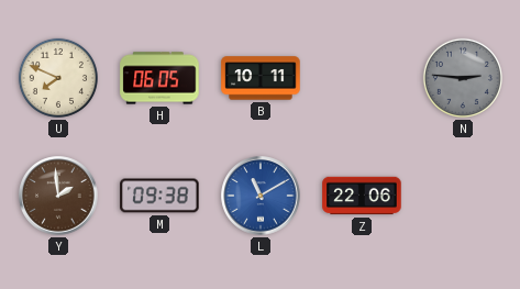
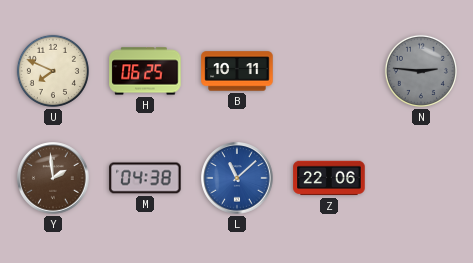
H: 06:05 -> 06:25
M: 09:38 -> 04:38
L: 11:10 -> 11:08
